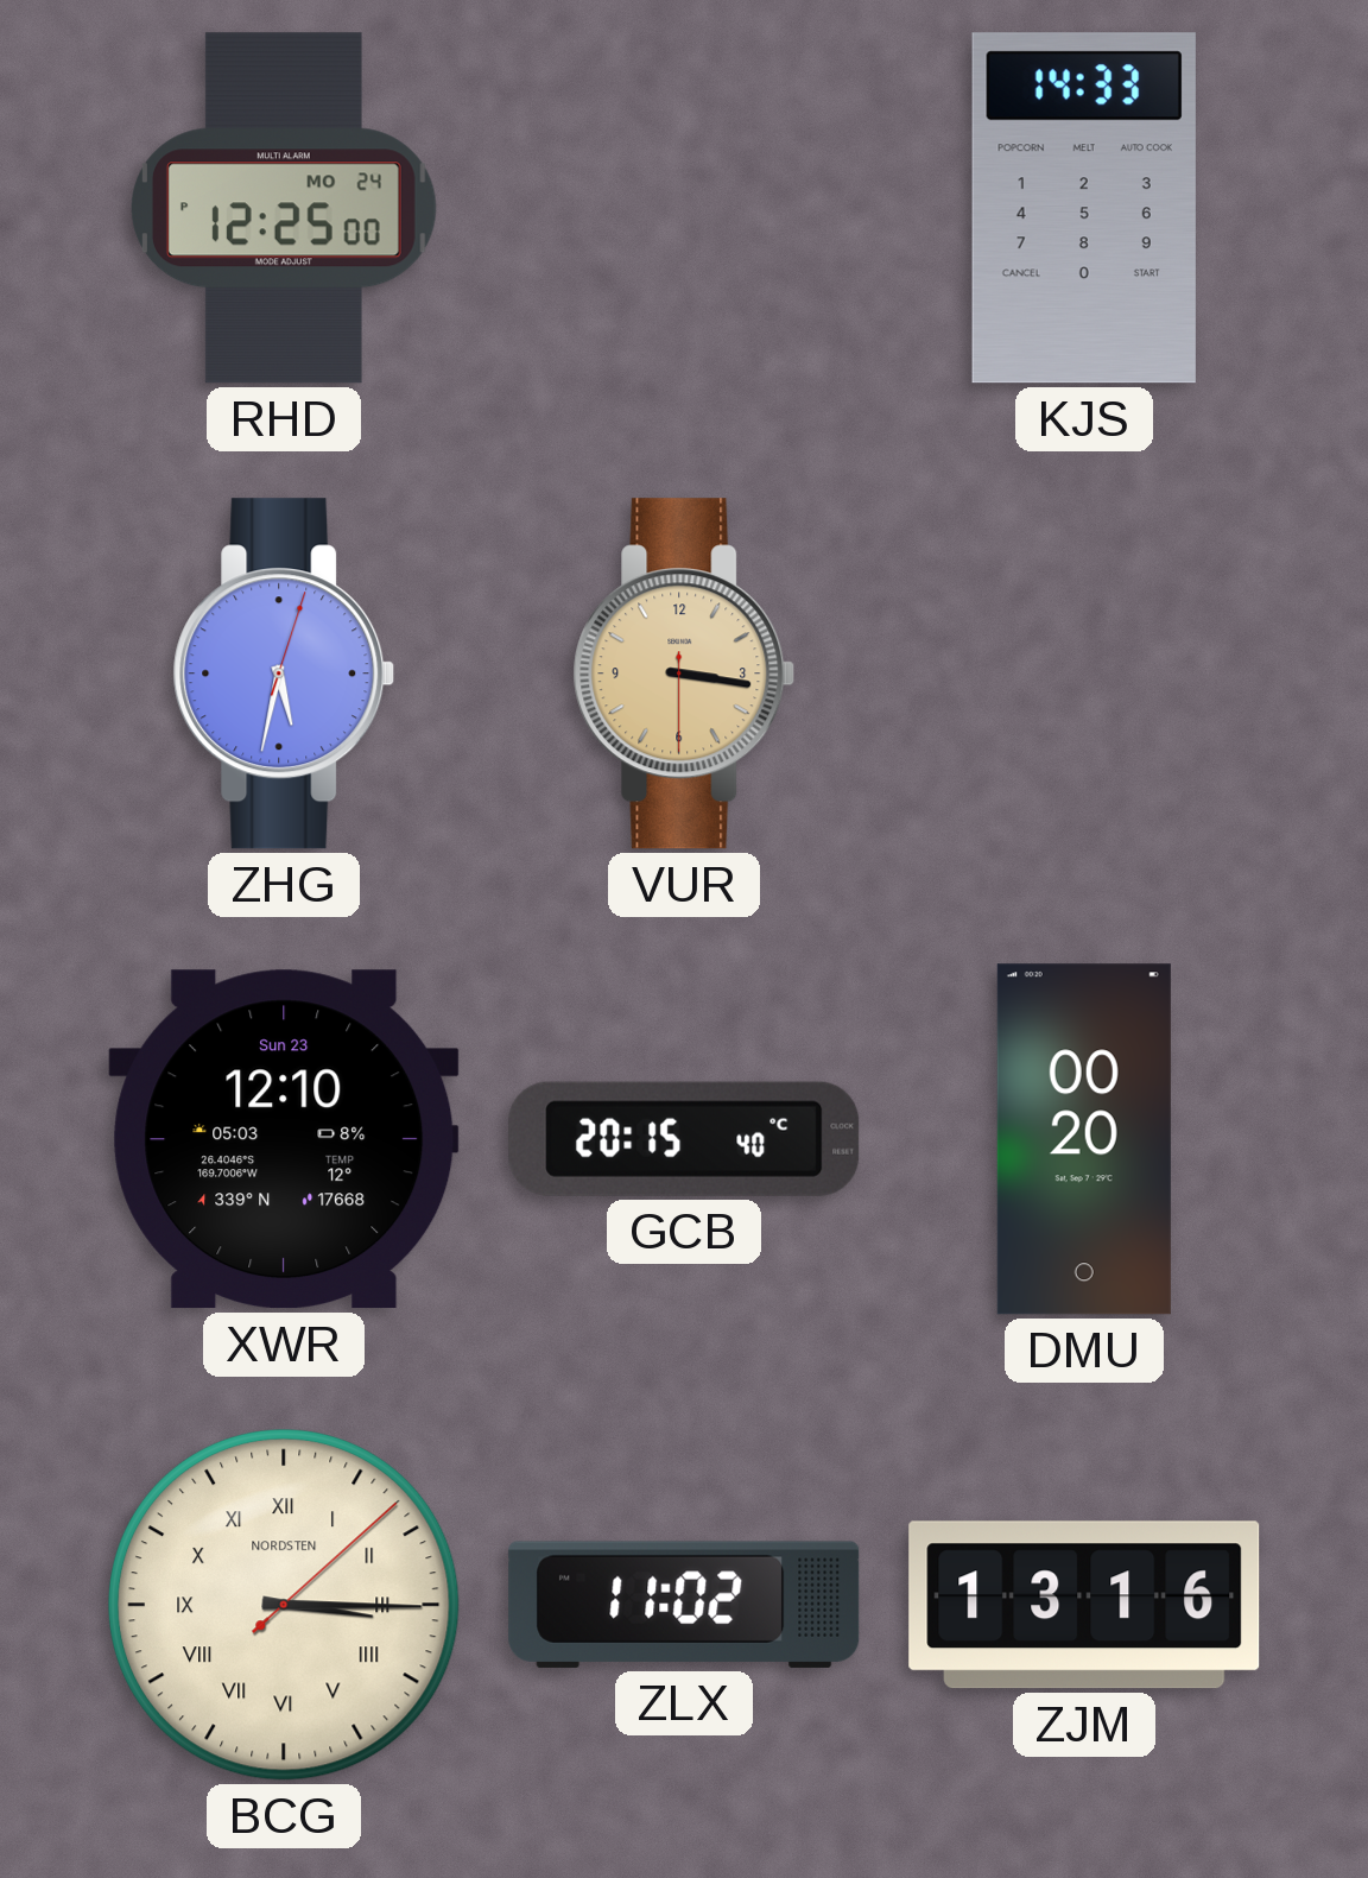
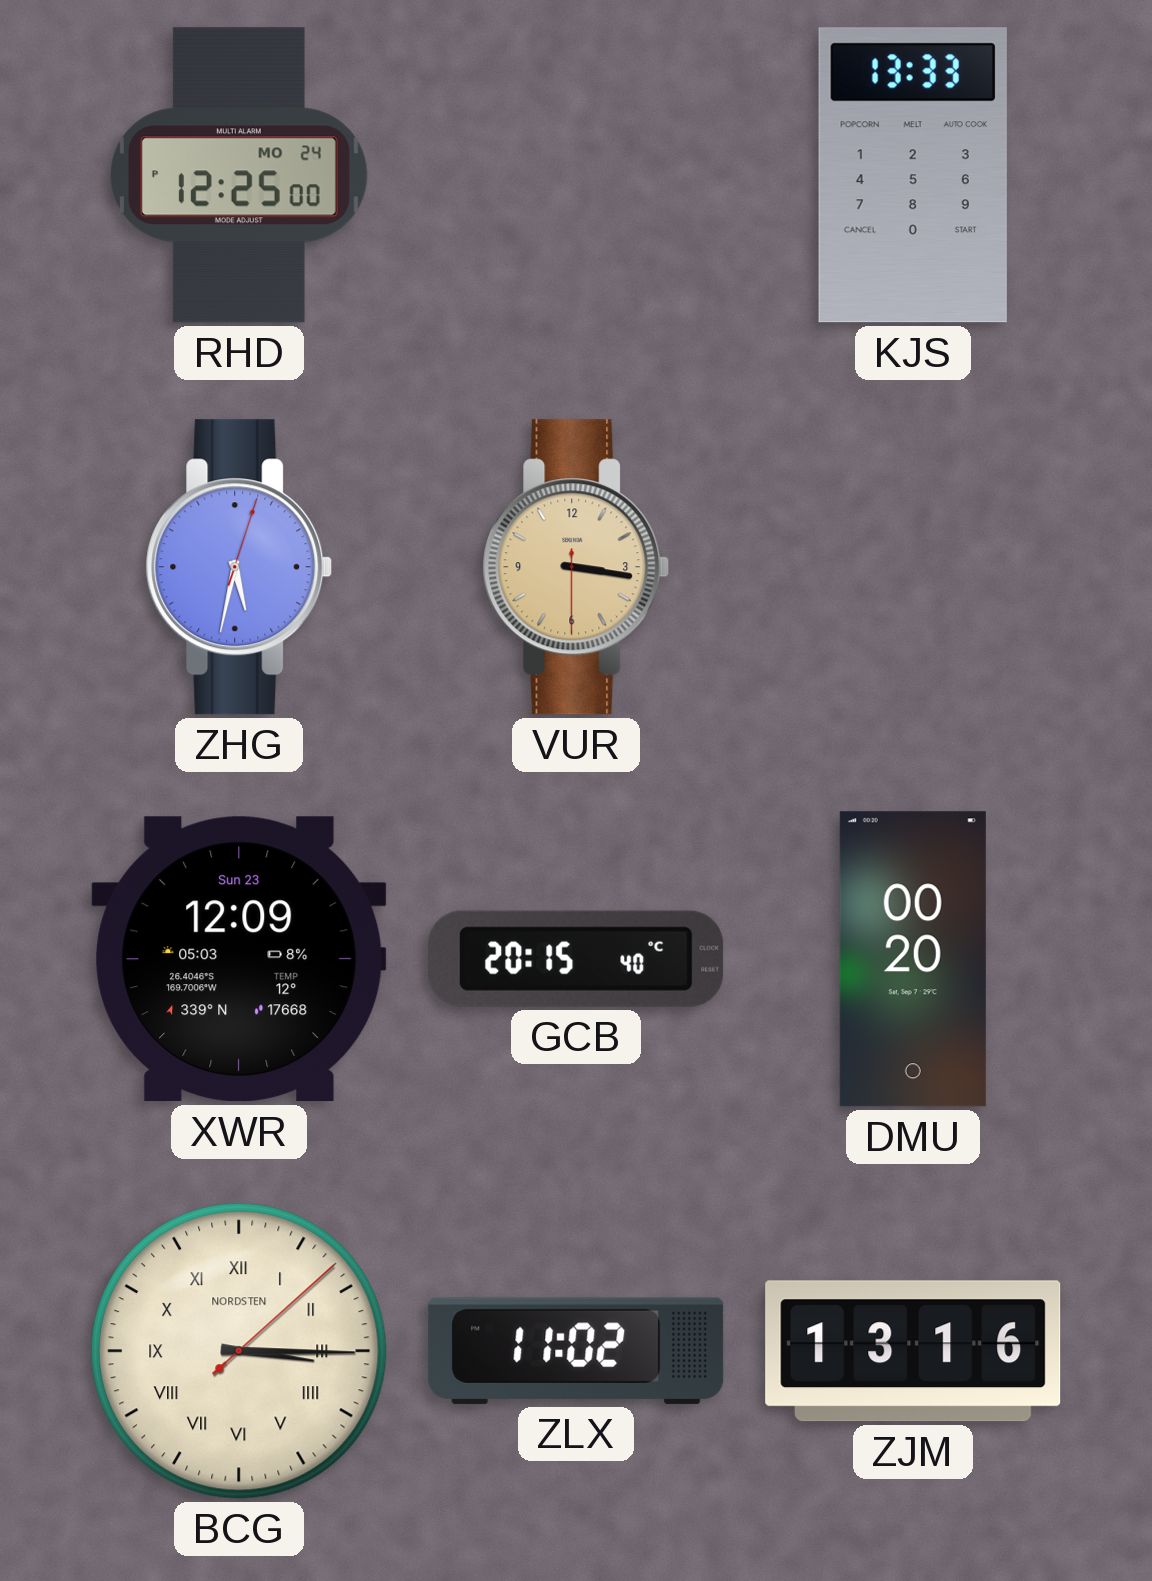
KJS: 14:33 -> 13:33
XWR: 12:10 -> 12:09
